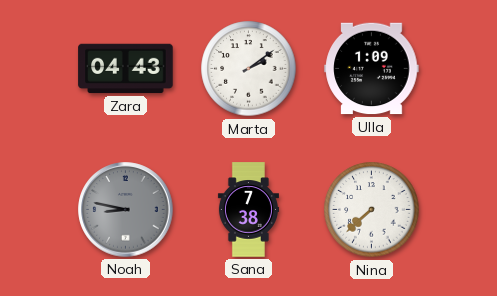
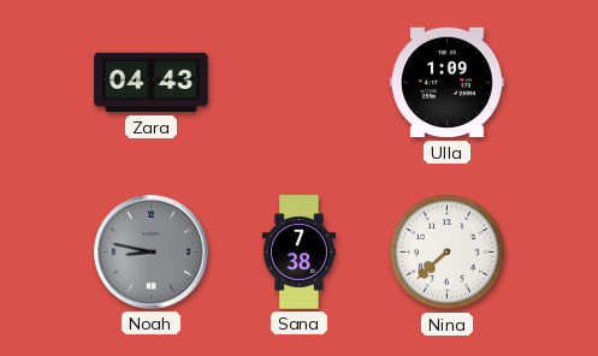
Marta: 2:09 -> none
